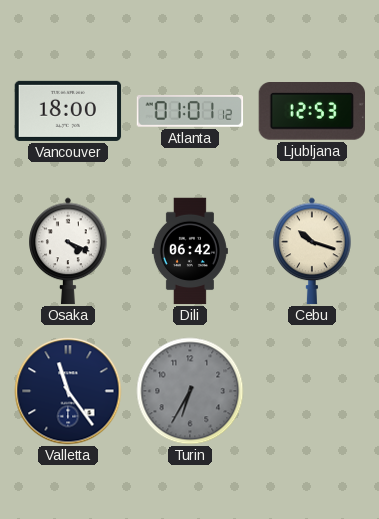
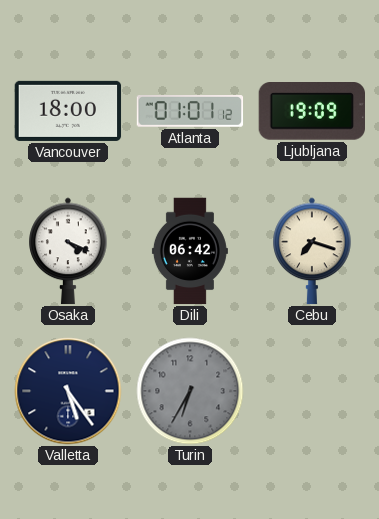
Ljubljana: 12:53 -> 19:09
Cebu: 10:18 -> 7:18
Valletta: 11:24 -> 5:24
